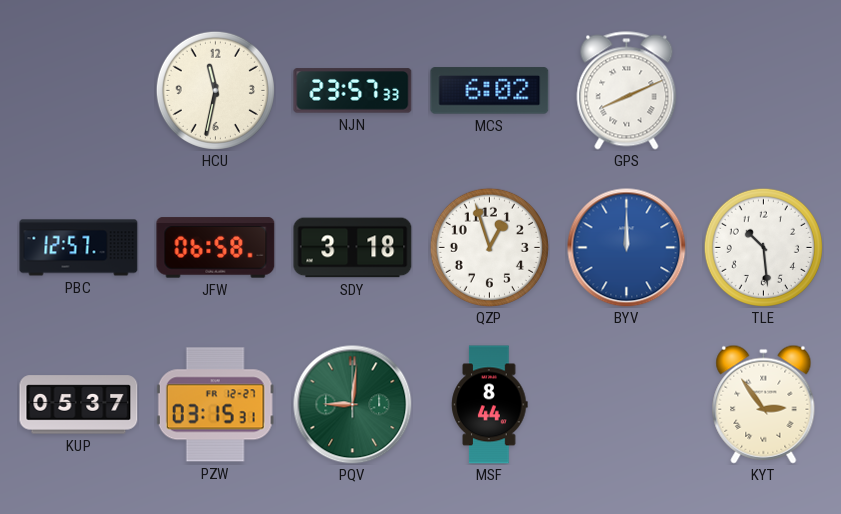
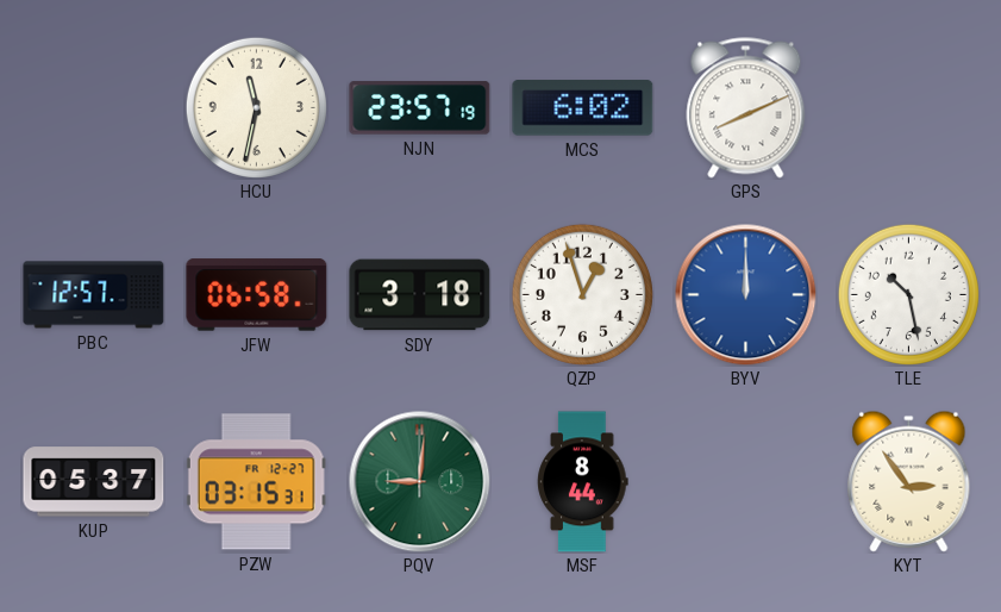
NJN: 23:57:33 -> 23:57:19
TLE: 10:29 -> 10:28
